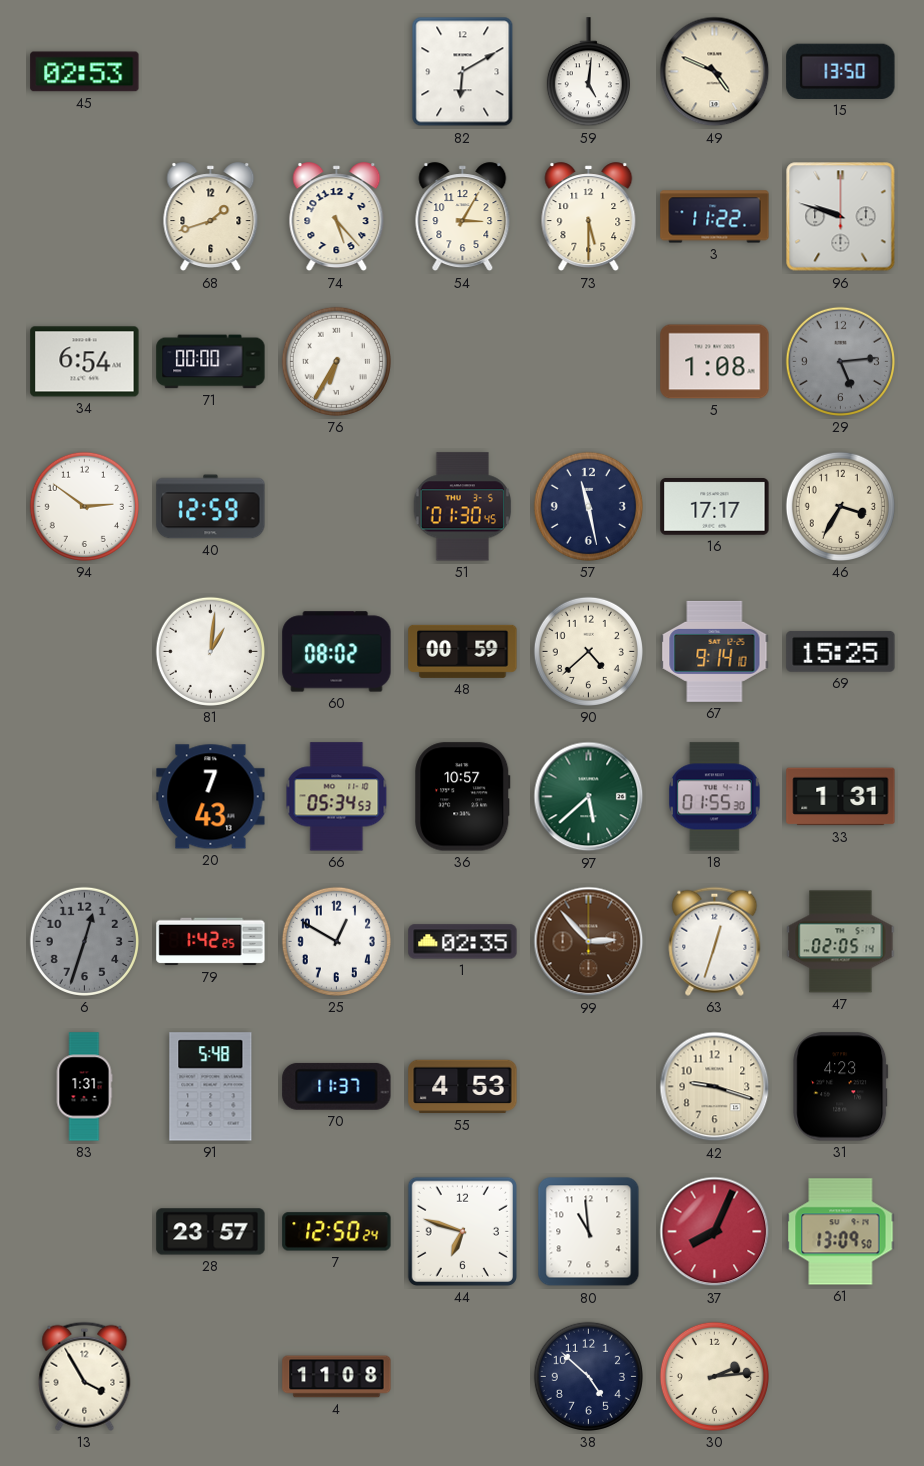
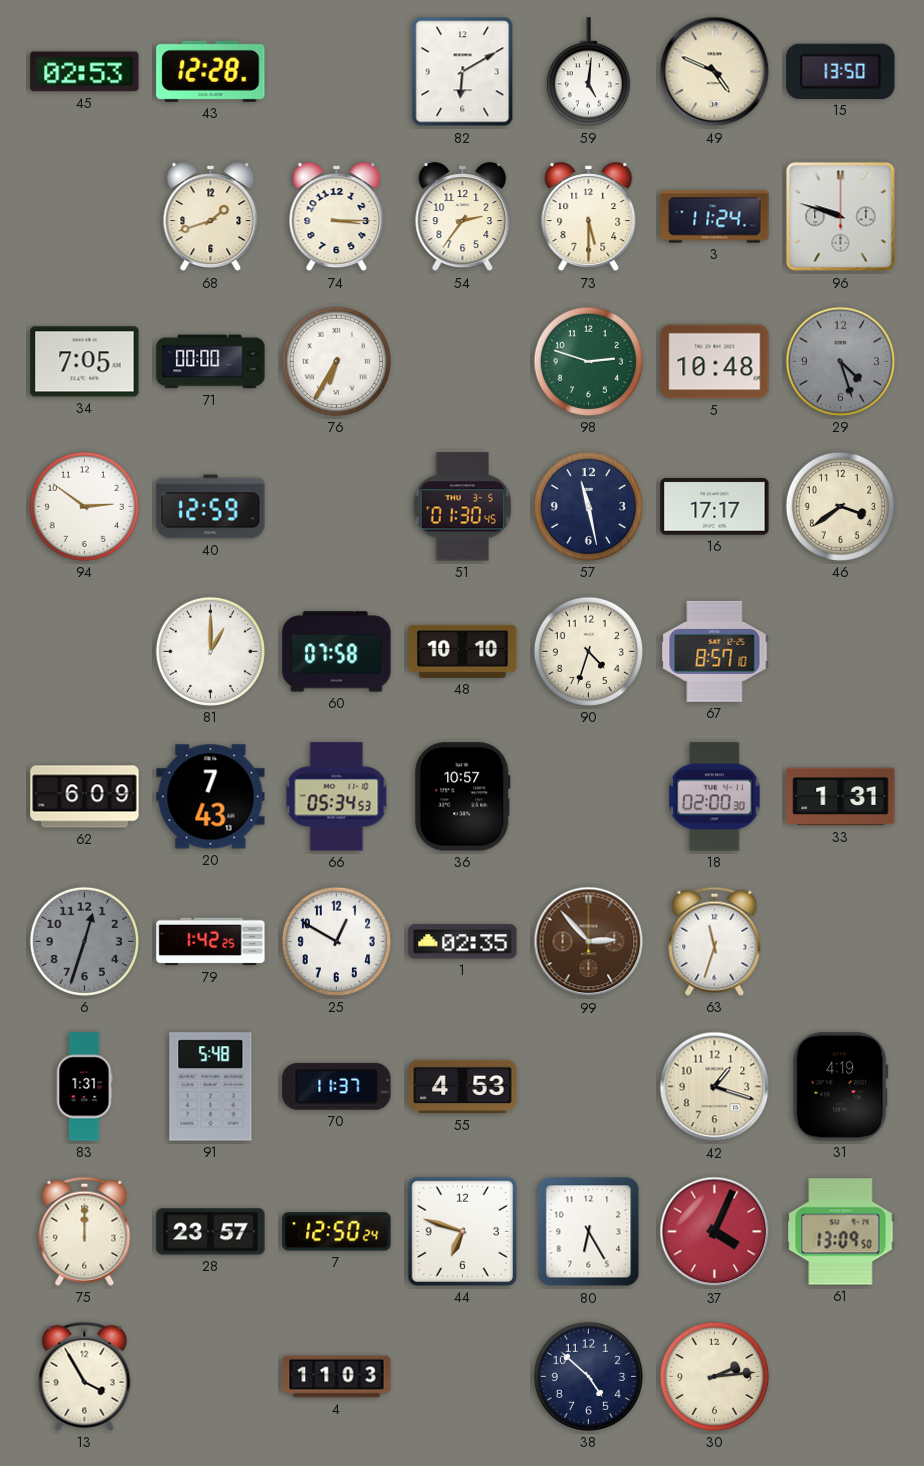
43: none -> 12:28
74: 5:23 -> 3:15
54: 3:05 -> 2:36
3: 11:22 -> 11:24
34: 6:54 -> 7:05
98: none -> 2:48
5: 1:08 -> 10:48
29: 5:14 -> 4:27
46: 3:35 -> 3:39
81: 1:01 -> 1:00
60: 08:02 -> 07:58
48: 00:59 -> 10:10
90: 4:38 -> 4:33
67: 9:14 -> 8:57
69: 15:25 -> none
62: none -> 6:09
97: 5:38 -> none
18: 01:55 -> 02:00
63: 12:33 -> 11:33
47: 02:05 -> none
42: 9:18 -> 1:18
31: 4:23 -> 4:19
75: none -> 12:00
80: 10:59 -> 6:25
37: 8:04 -> 4:04
4: 11:08 -> 11:03
